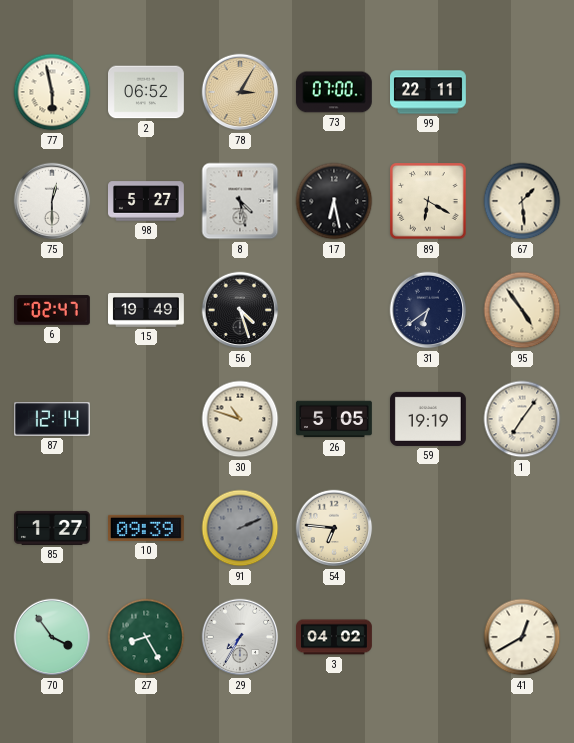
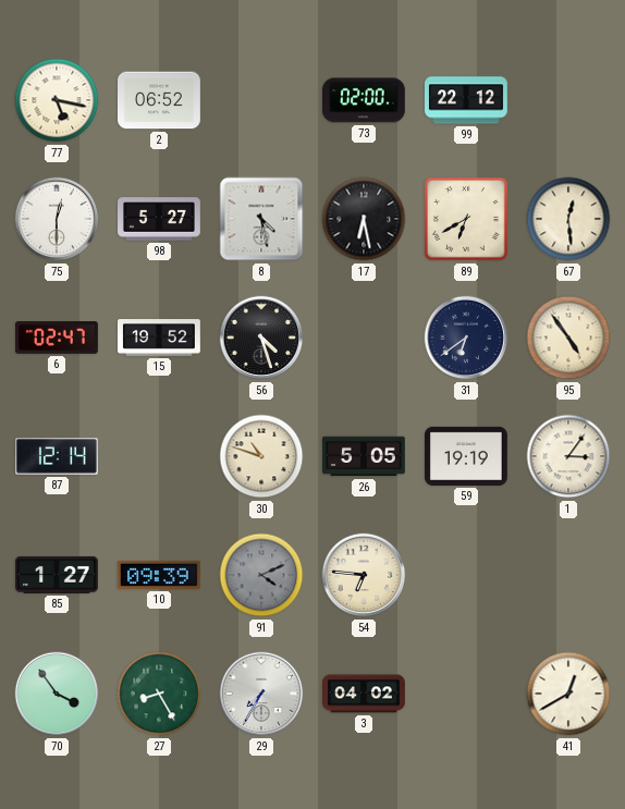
77: 5:58 -> 5:17
78: 3:05 -> none
73: 07:00 -> 02:00
99: 22:11 -> 22:12
89: 6:20 -> 6:40
67: 1:29 -> 12:29
15: 19:49 -> 19:52
1: 7:06 -> 3:06
91: 2:11 -> 4:11
